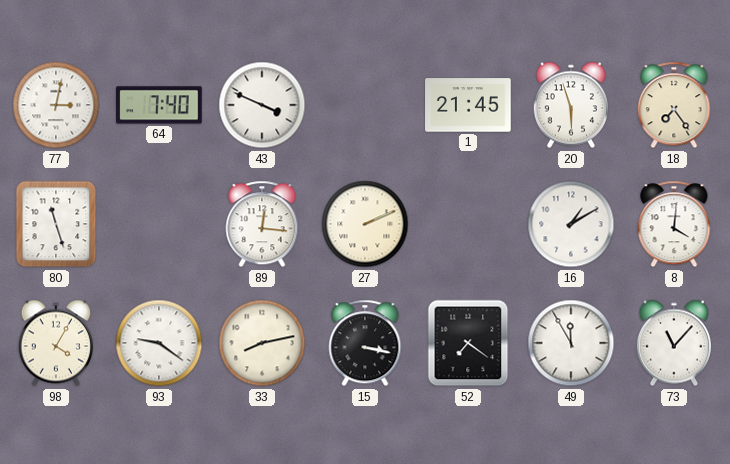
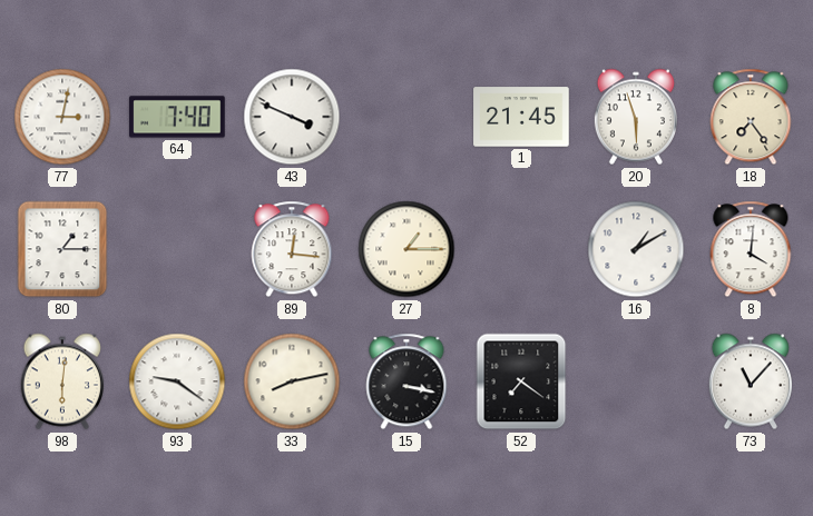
80: 11:27 -> 1:15
27: 2:11 -> 1:15
98: 4:05 -> 6:01
49: 11:55 -> none
